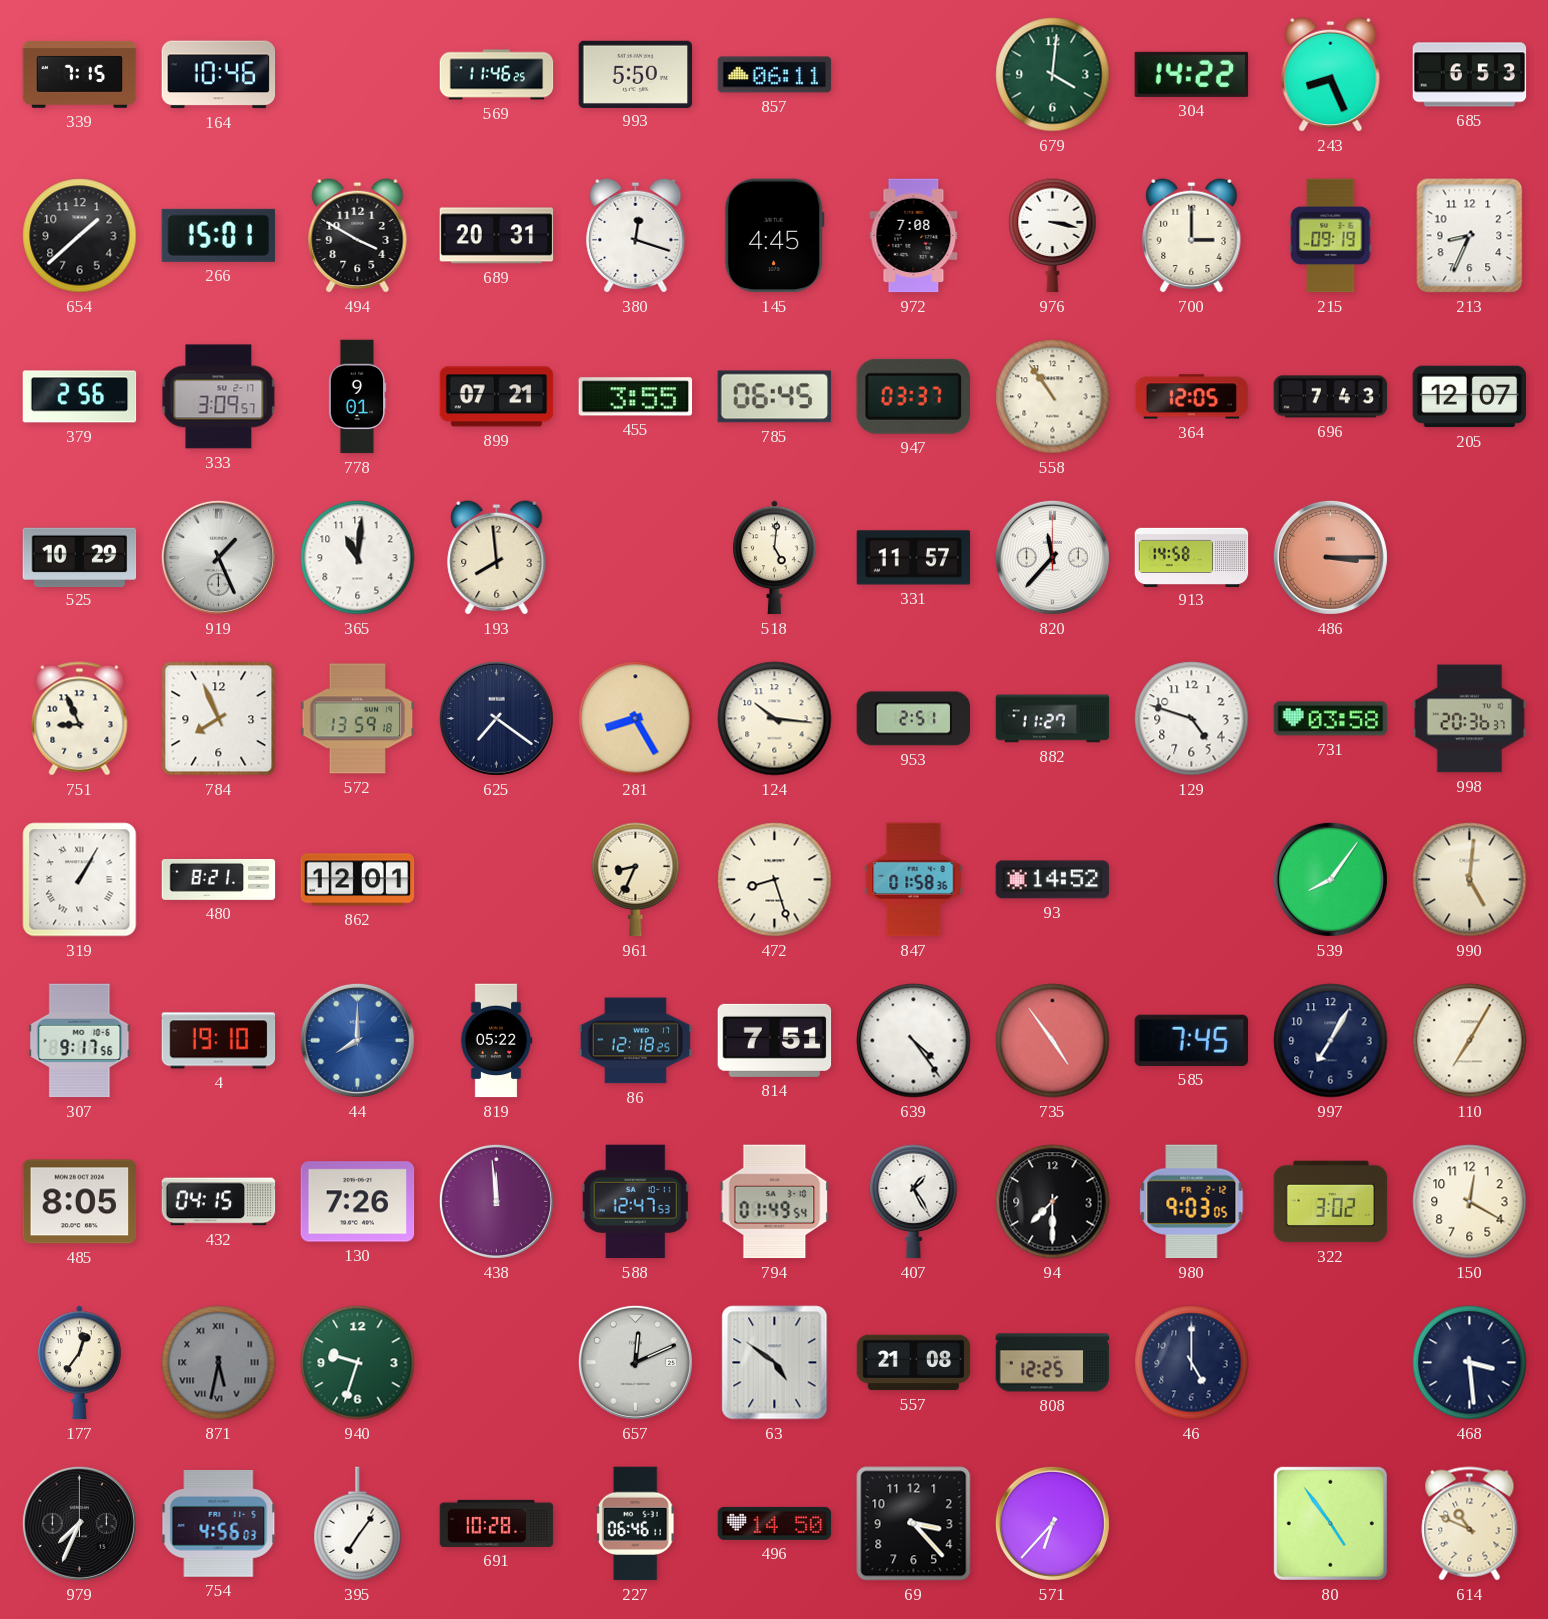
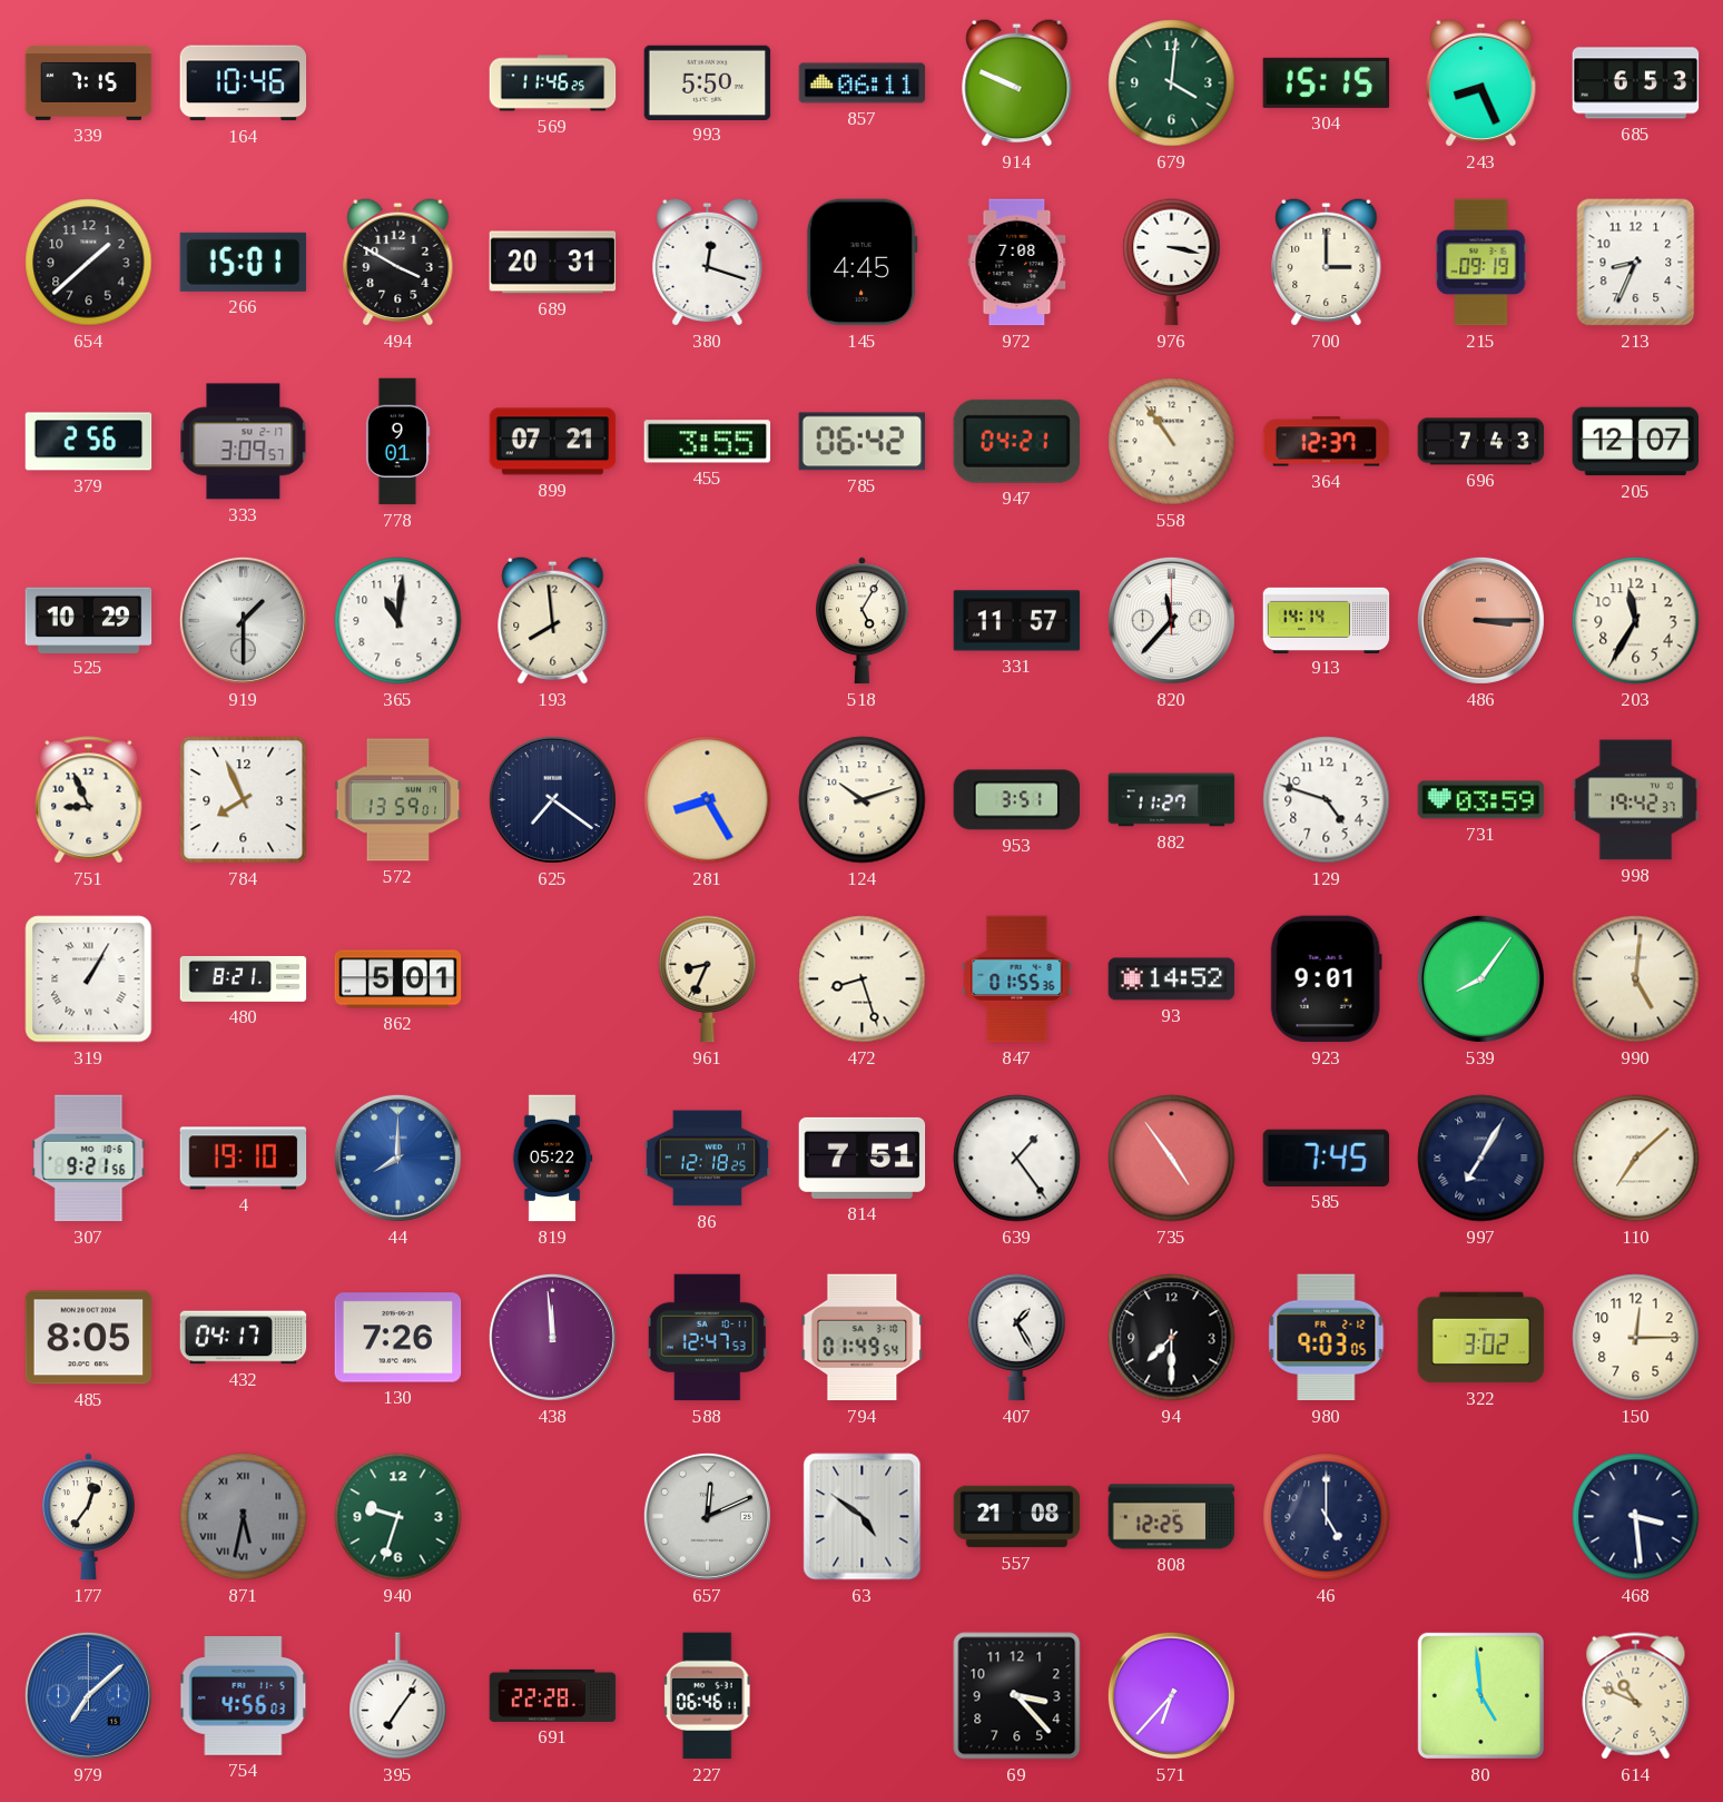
914: none -> 9:49
304: 14:22 -> 15:15
785: 06:45 -> 06:42
947: 03:37 -> 04:21
364: 12:05 -> 12:37
919: 1:26 -> 1:30
518: 5:01 -> 5:05
913: 14:58 -> 14:14
203: none -> 11:35
572: 13:59:18 -> 13:59:01
124: 10:16 -> 10:12
953: 2:51 -> 3:51
731: 03:58 -> 03:59
998: 20:36 -> 19:42
862: 12:01 -> 5:01
847: 01:58 -> 01:55
923: none -> 9:01
307: 9:17 -> 9:21
639: 4:24 -> 1:24
997 numerals: Arabic -> Roman
110: 7:05 -> 7:08
432: 04:15 -> 04:17
150: 12:20 -> 12:15
979: 7:34 -> 7:08
979 dial: black -> blue
691: 10:28 -> 22:28
496: 14:50 -> none
80: 4:54 -> 4:59
